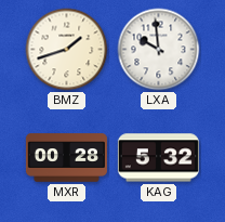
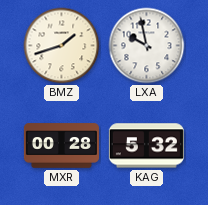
LXA: 9:59 -> 9:58
